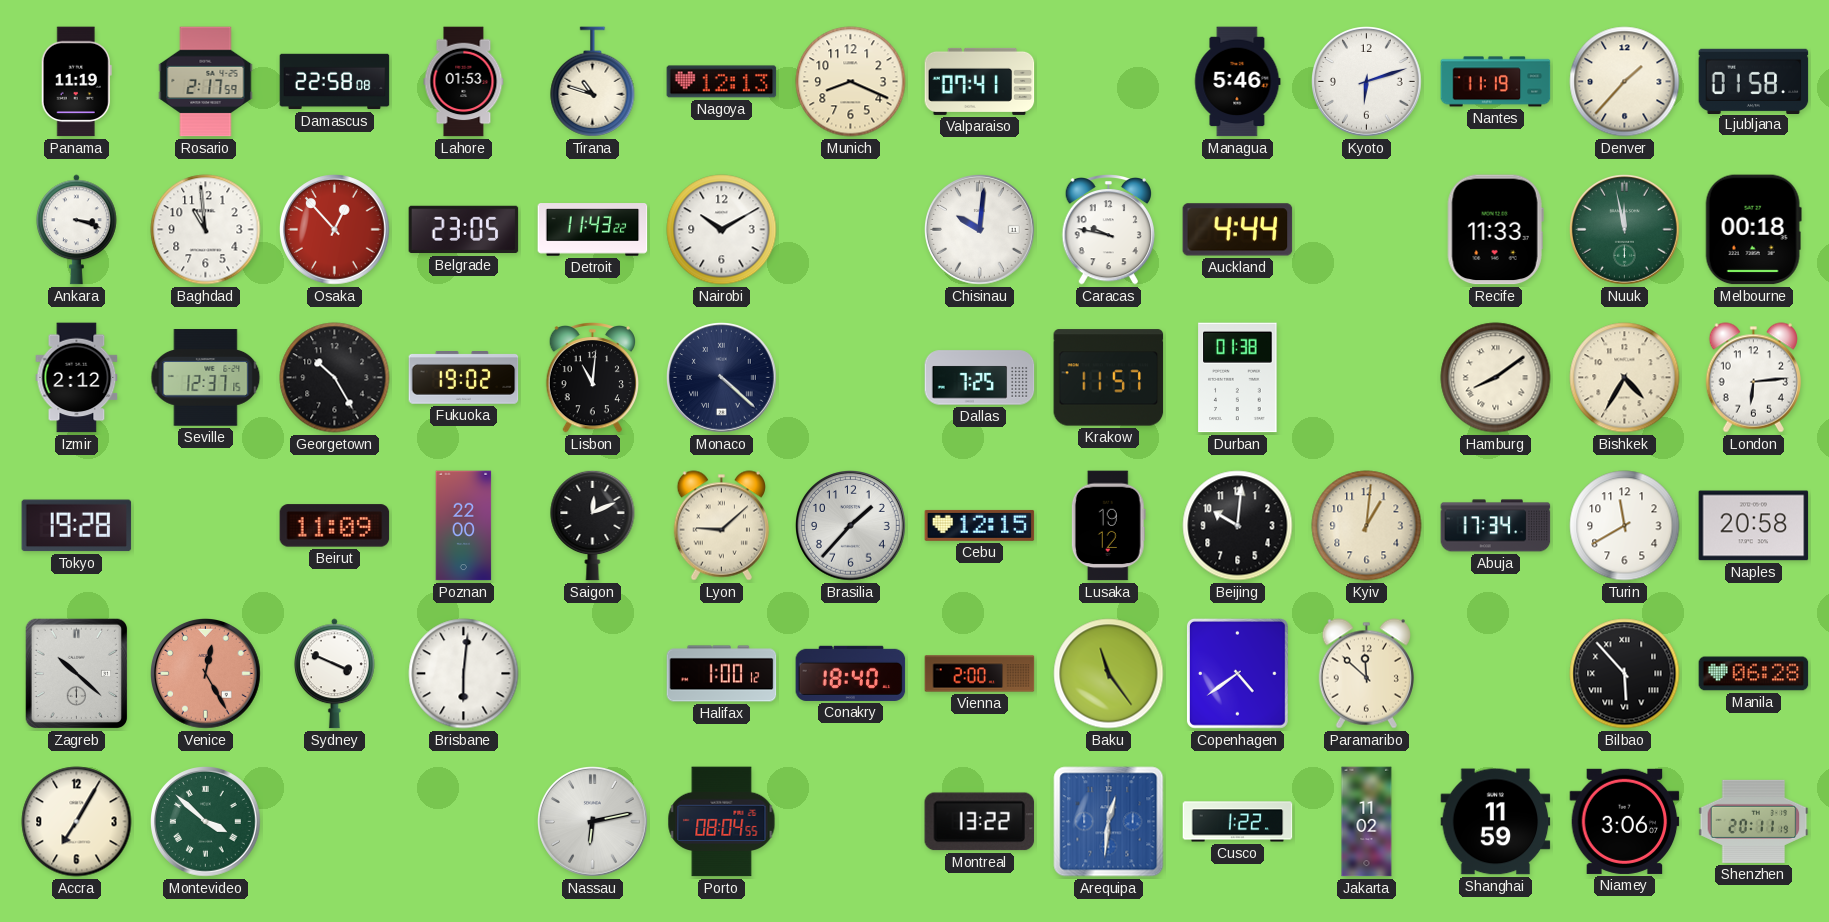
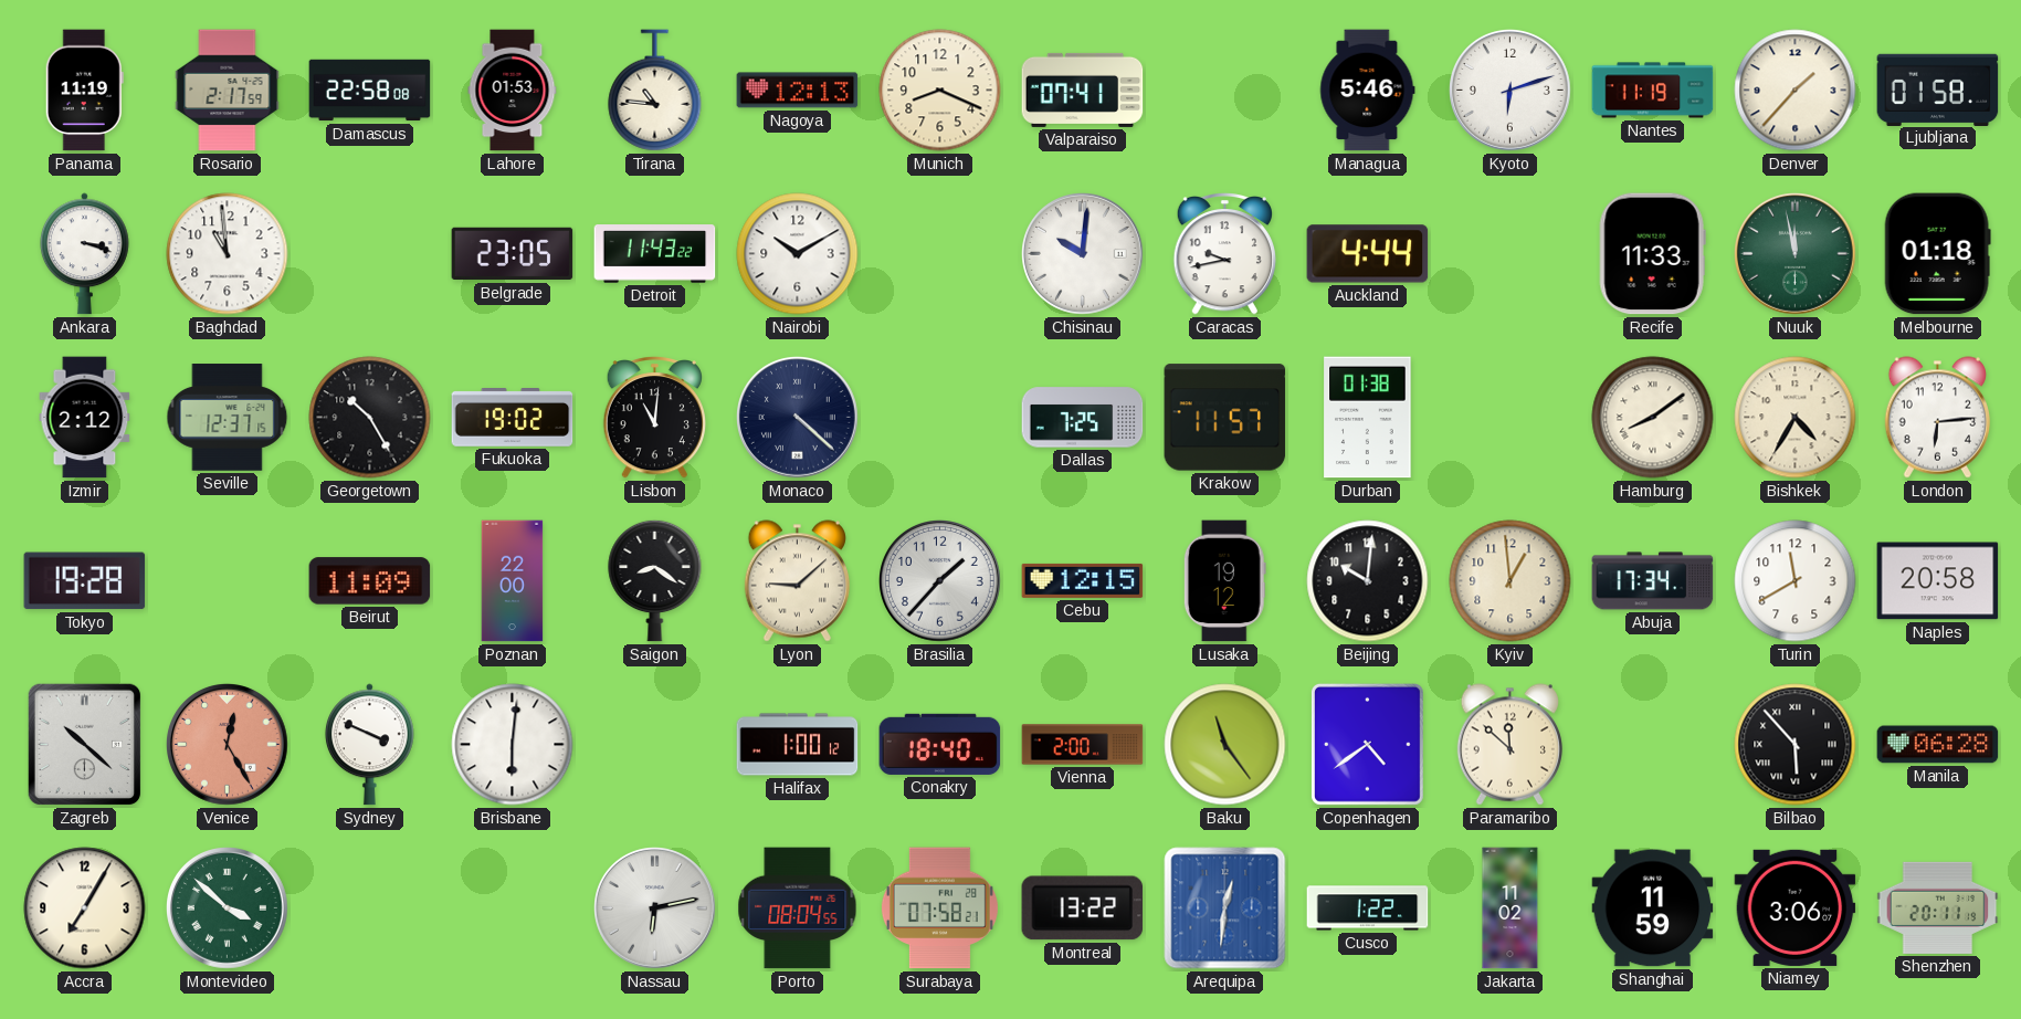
Tirana: 10:48 -> 10:46
Osaka: 12:53 -> none
Caracas: 9:47 -> 9:43
Melbourne: 00:18 -> 01:18
Saigon: 12:11 -> 8:21
Kyiv: 1:01 -> 12:59
Surabaya: none -> 07:58
